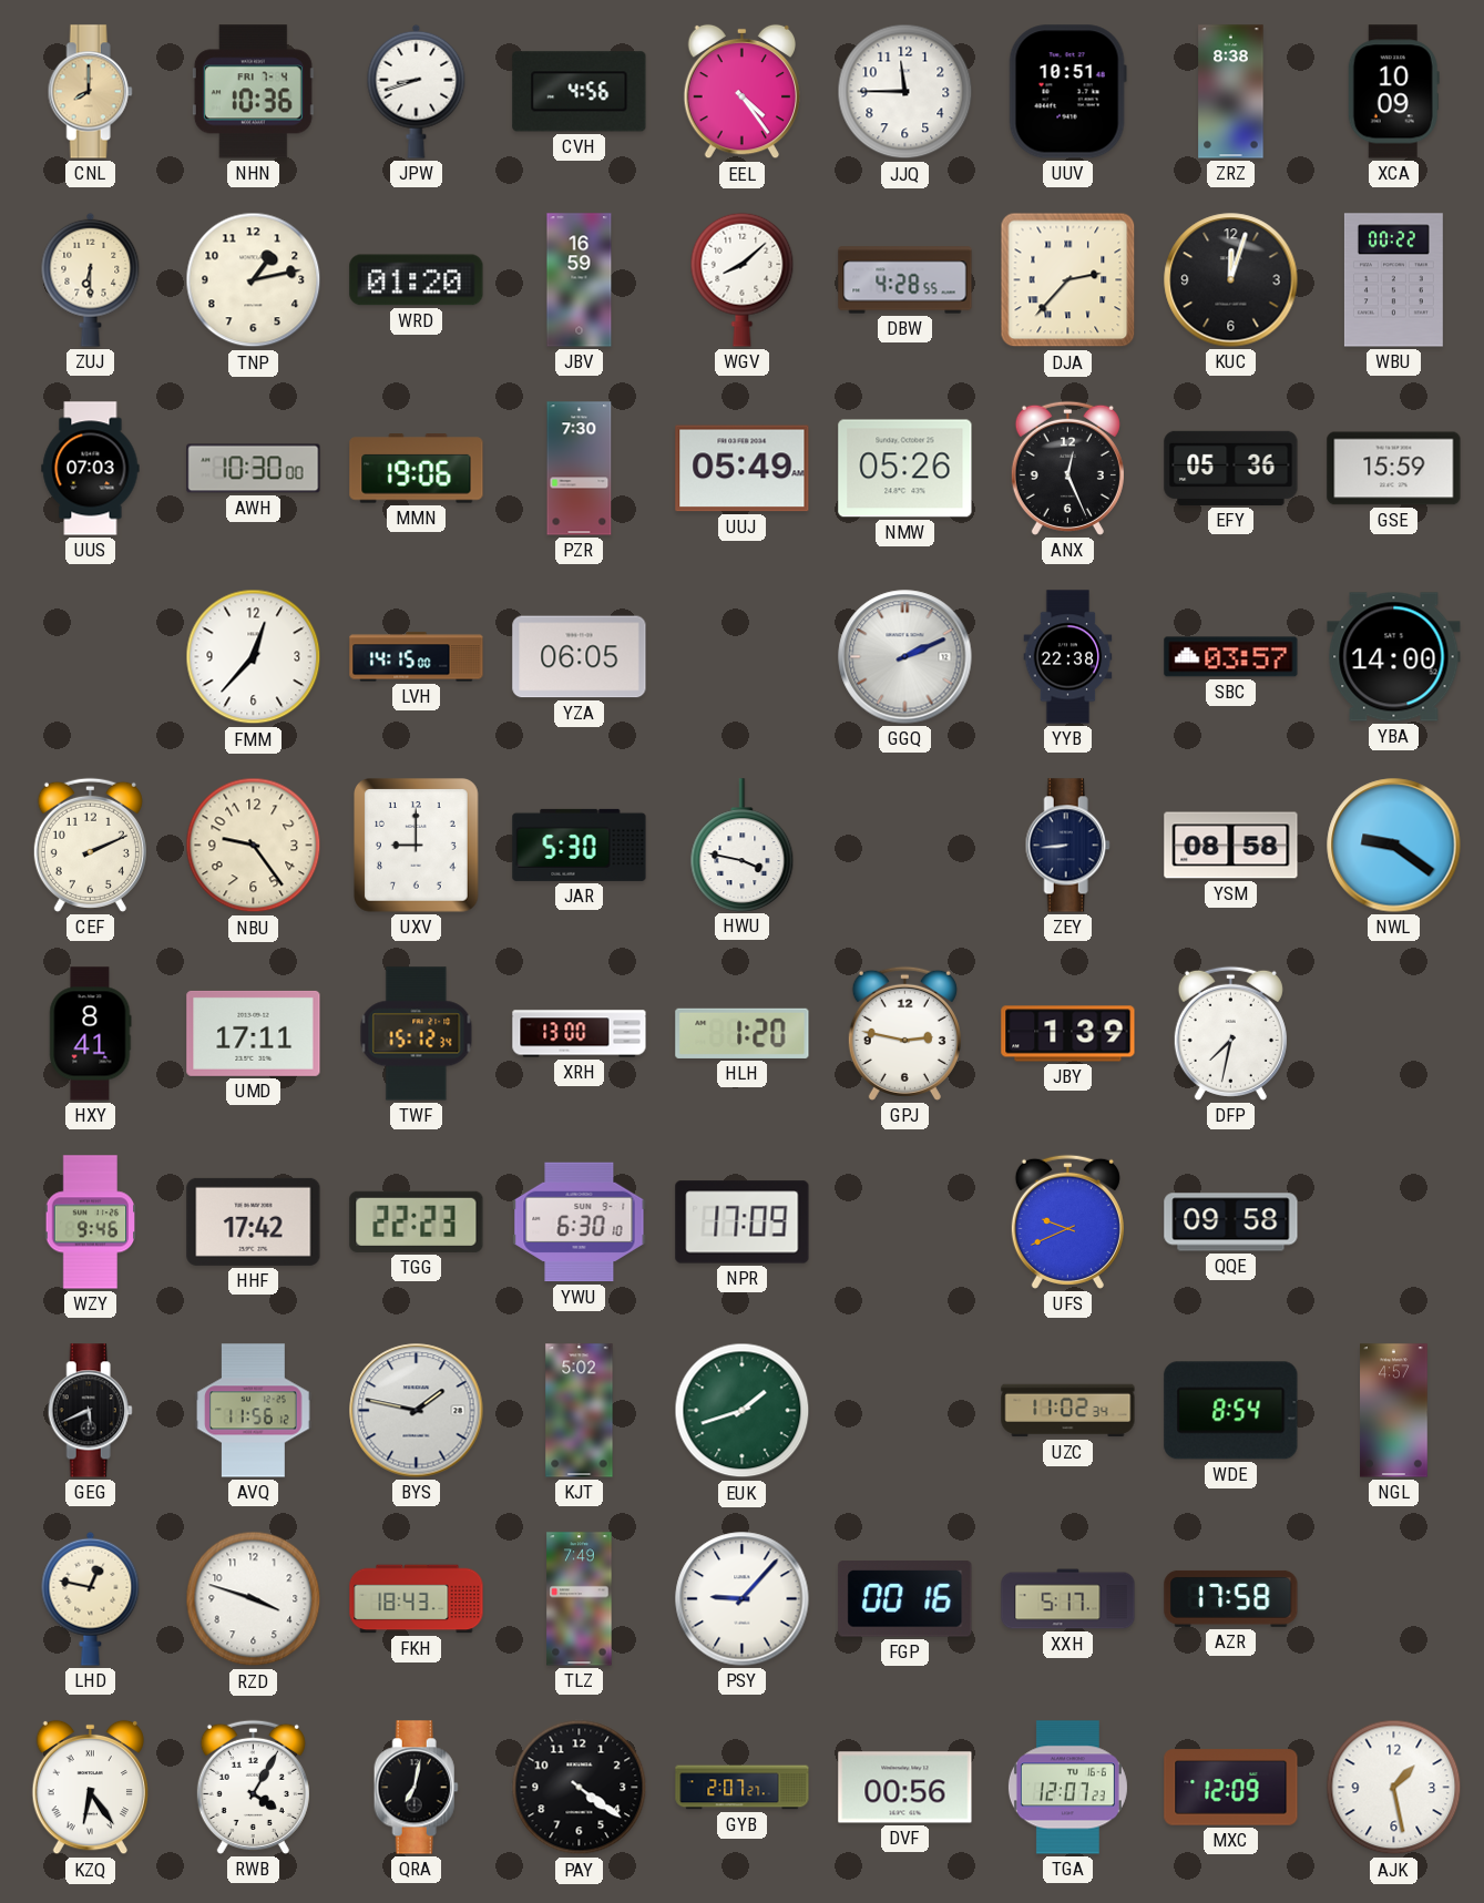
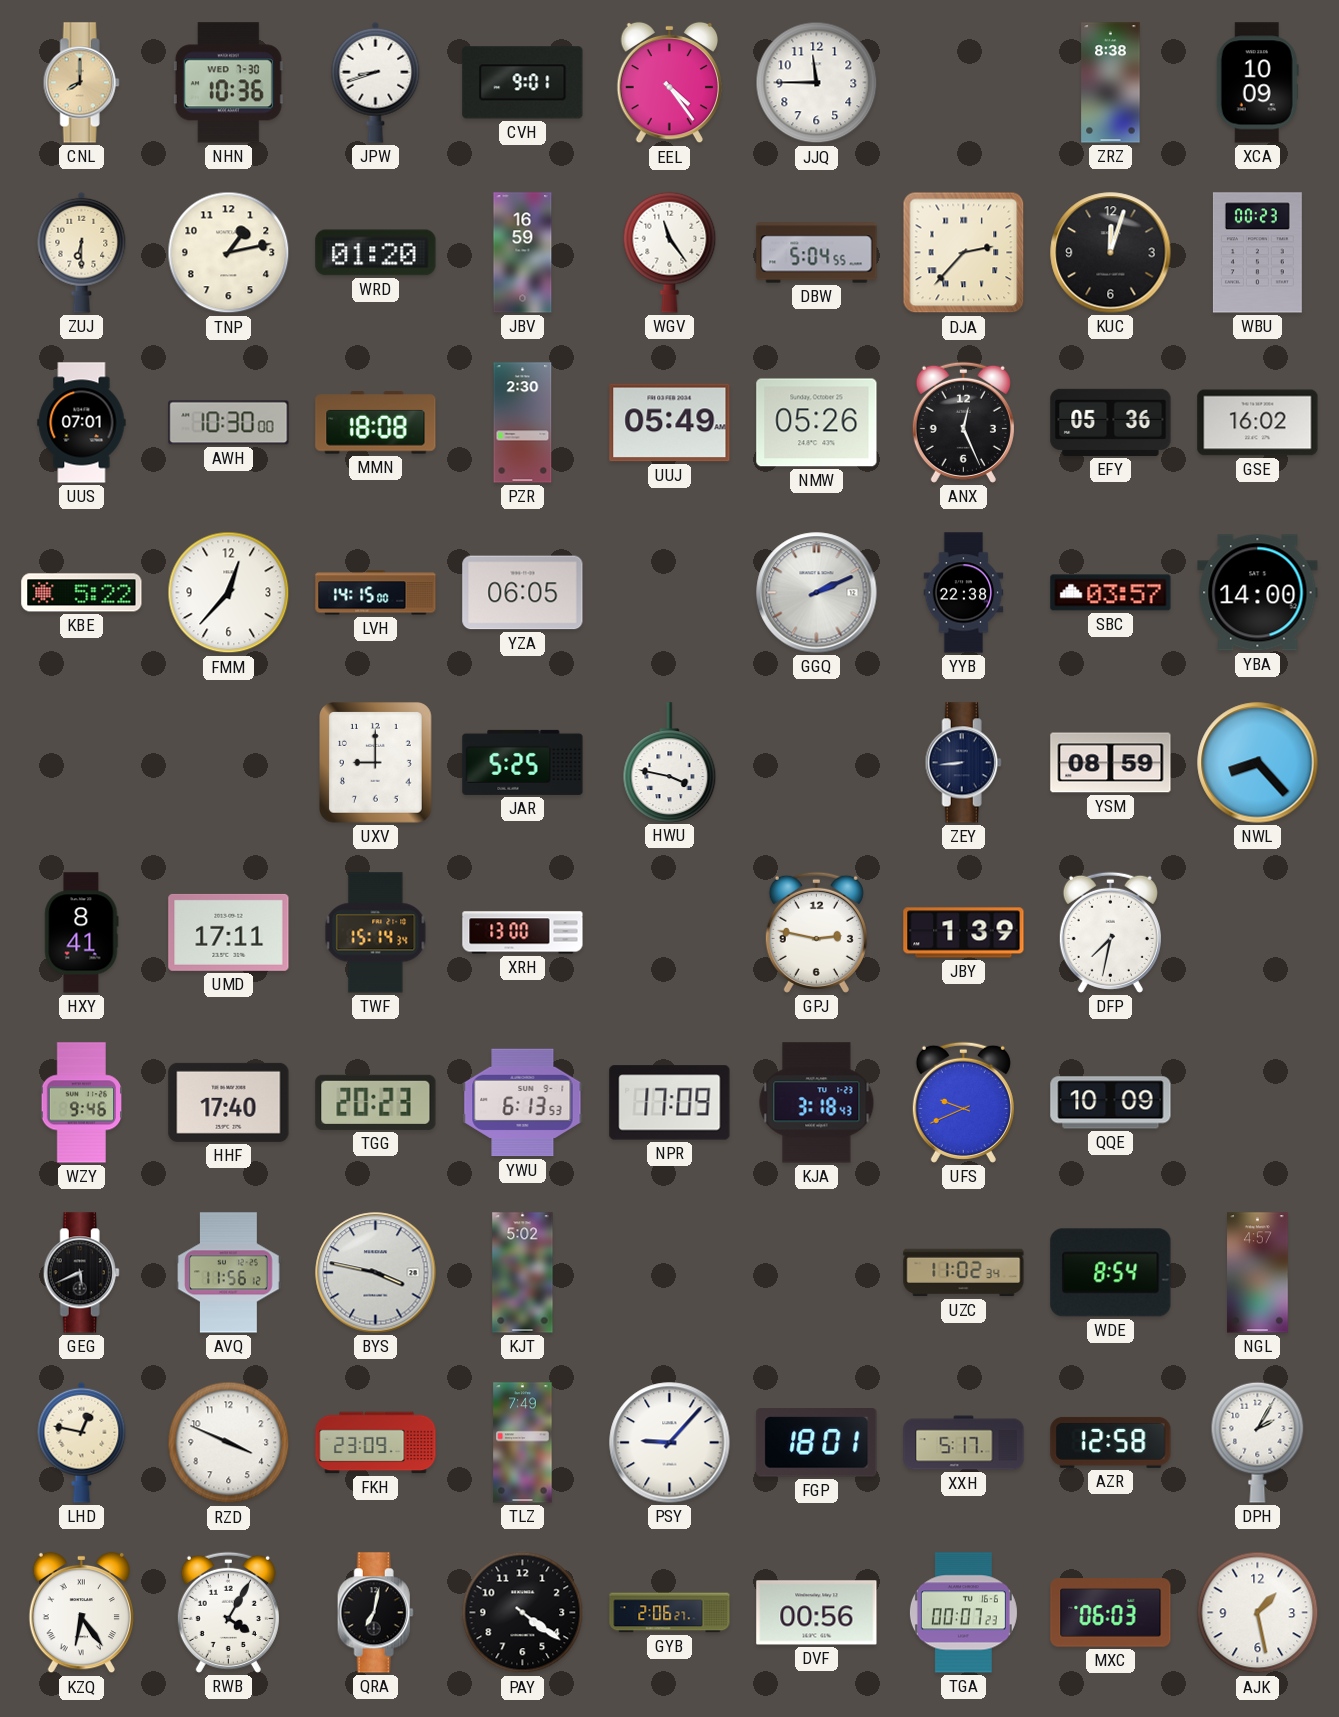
NHN date: FRI 7-4 -> WED 7-30
CVH: 4:56 -> 9:01
UUV: 10:51 -> none
WGV: 8:08 -> 11:24
DBW: 4:28 -> 5:04
WBU: 00:22 -> 00:23
UUS: 07:03 -> 07:01
MMN: 19:06 -> 18:08
PZR: 7:30 -> 2:30
GSE: 15:59 -> 16:02
KBE: none -> 5:22
CEF: 2:11 -> none
NBU: 9:24 -> none
JAR: 5:30 -> 5:25
YSM: 08:58 -> 08:59
NWL: 9:21 -> 8:23
TWF: 15:12 -> 15:14
HLH: 1:20 -> none
HHF: 17:42 -> 17:40
TGG: 22:23 -> 20:23
YWU: 6:30 -> 6:13
KJA: none -> 3:18
QQE: 09:58 -> 10:09
BYS: 1:47 -> 3:47
EUK: 1:42 -> none
RZD: 3:48 -> 3:49
FKH: 18:43 -> 23:09
FGP: 00:16 -> 18:01
AZR: 17:58 -> 12:58
DPH: none -> 2:05
GYB: 2:07 -> 2:06
TGA: 12:07 -> 00:07
MXC: 12:09 -> 06:03
